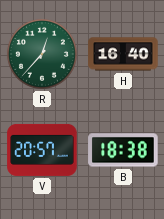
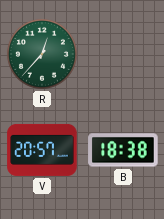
H: 16:40 -> none
